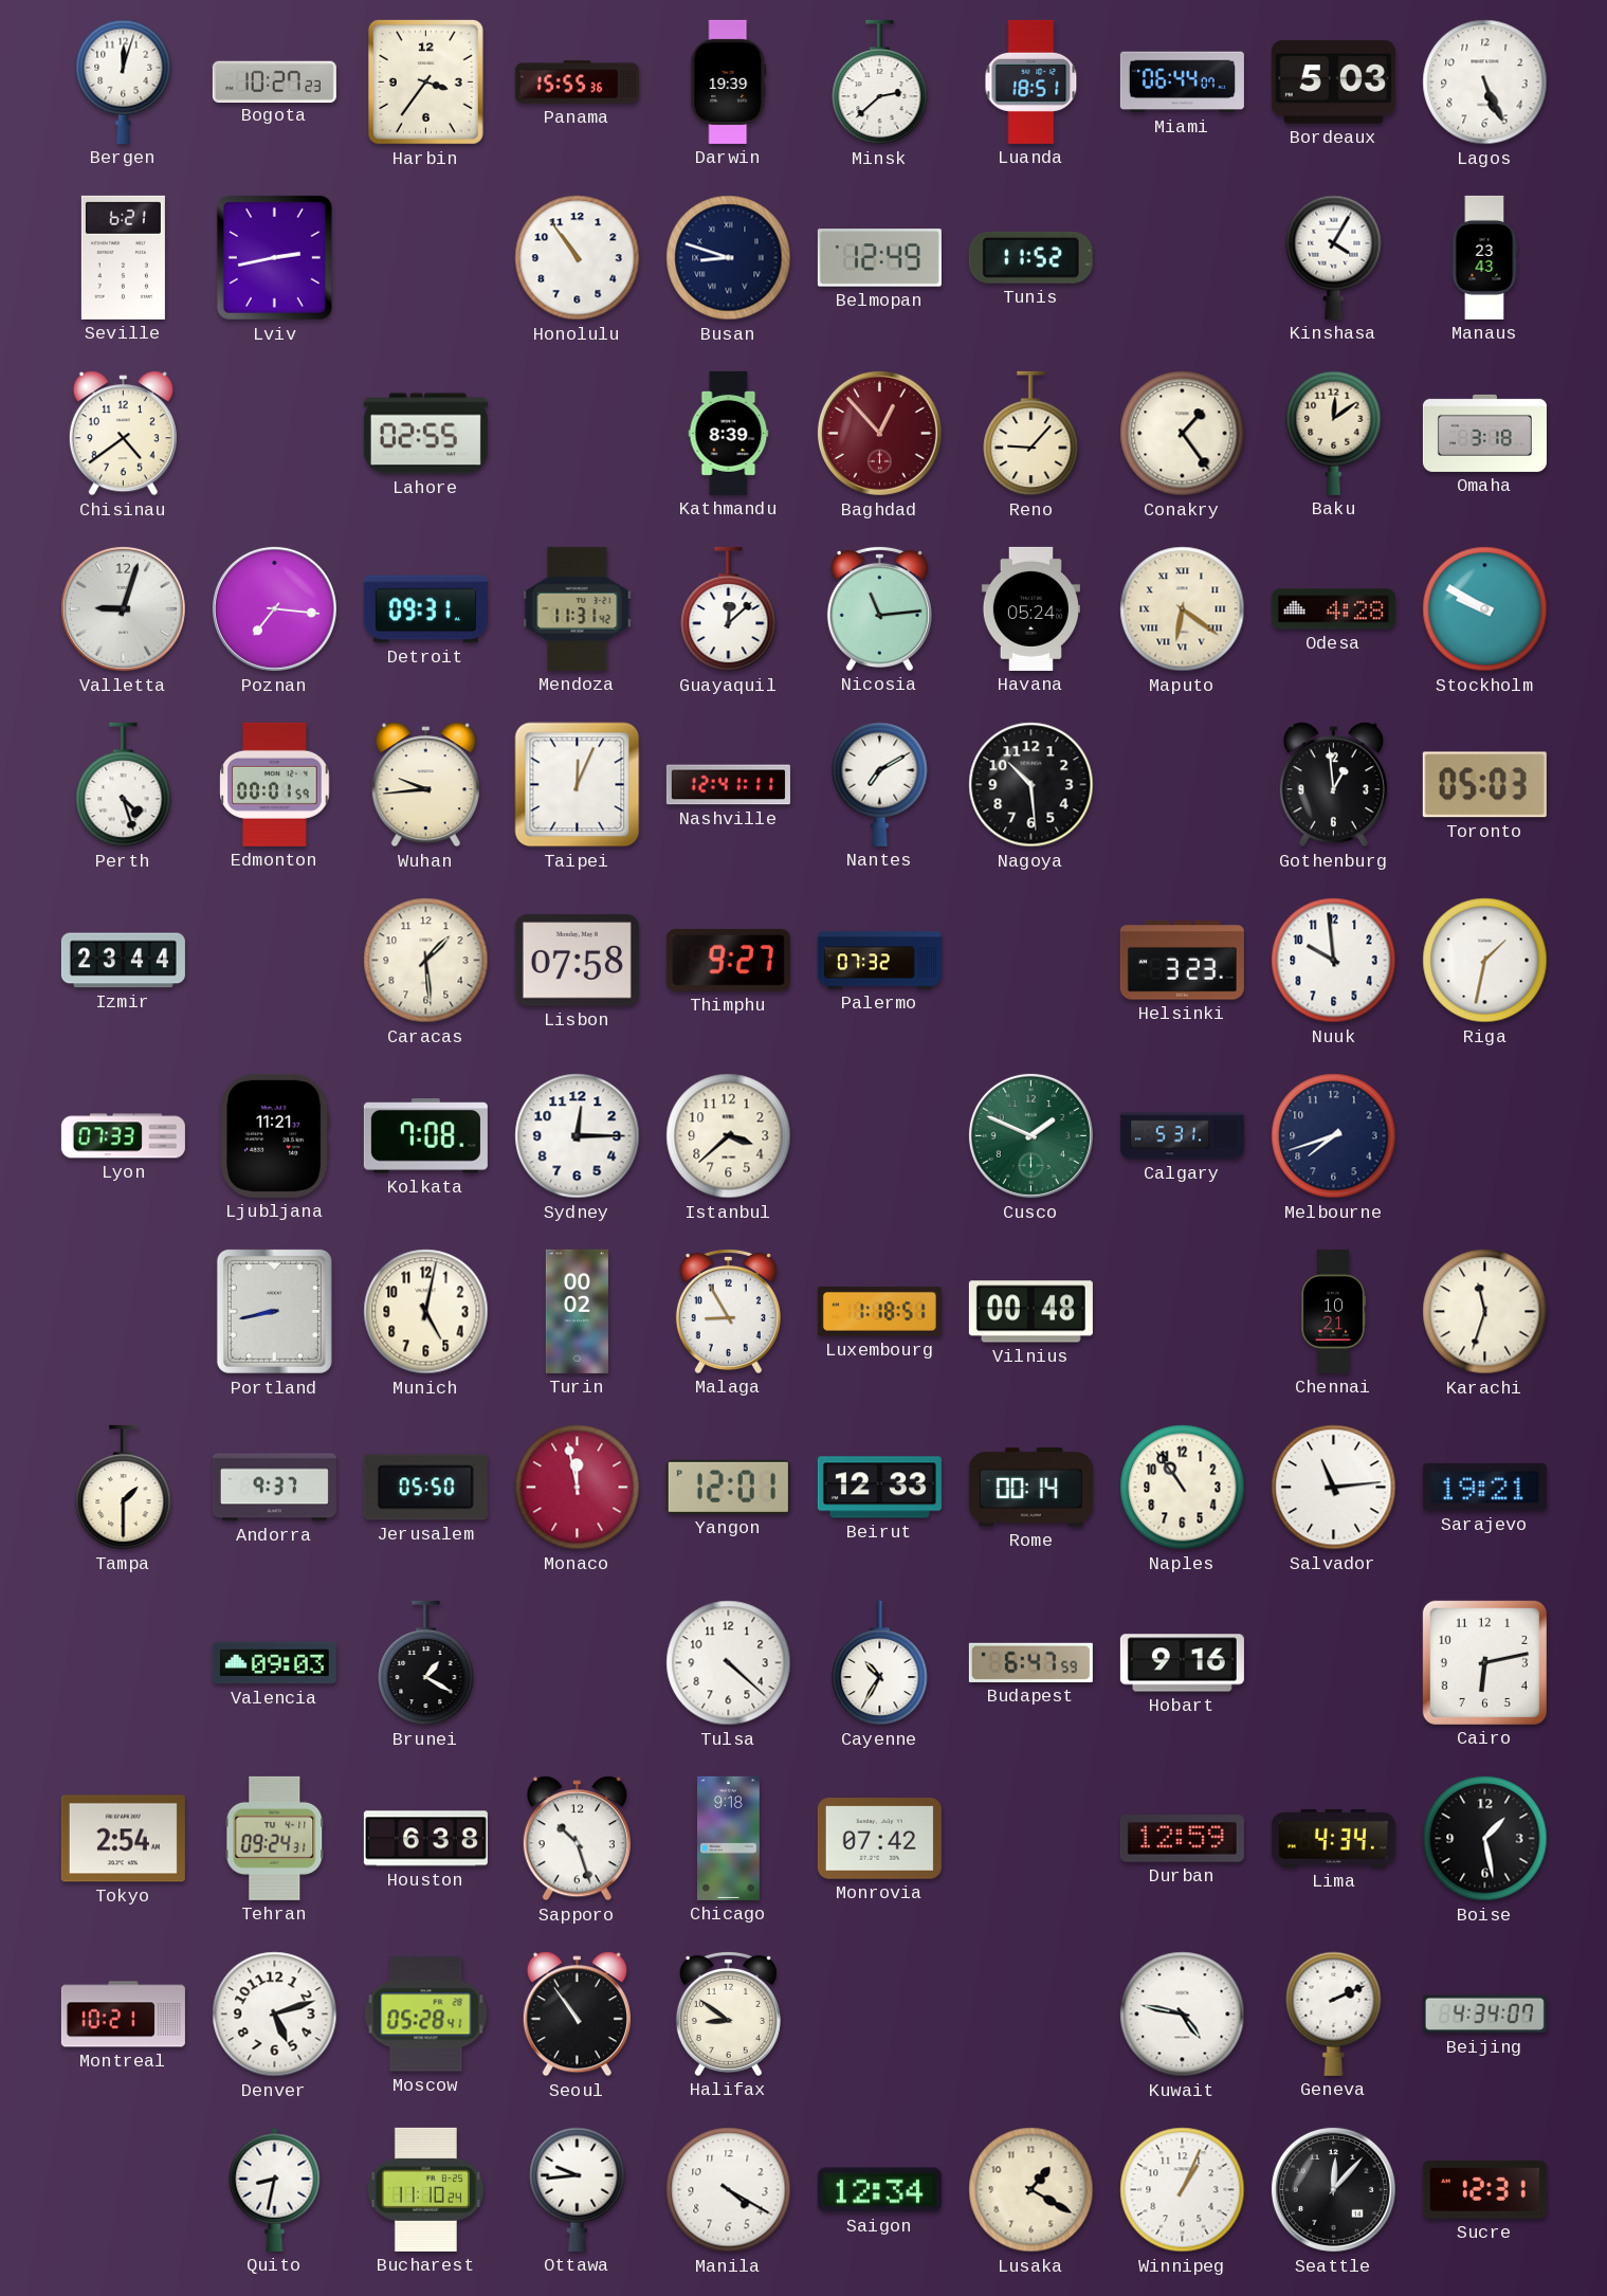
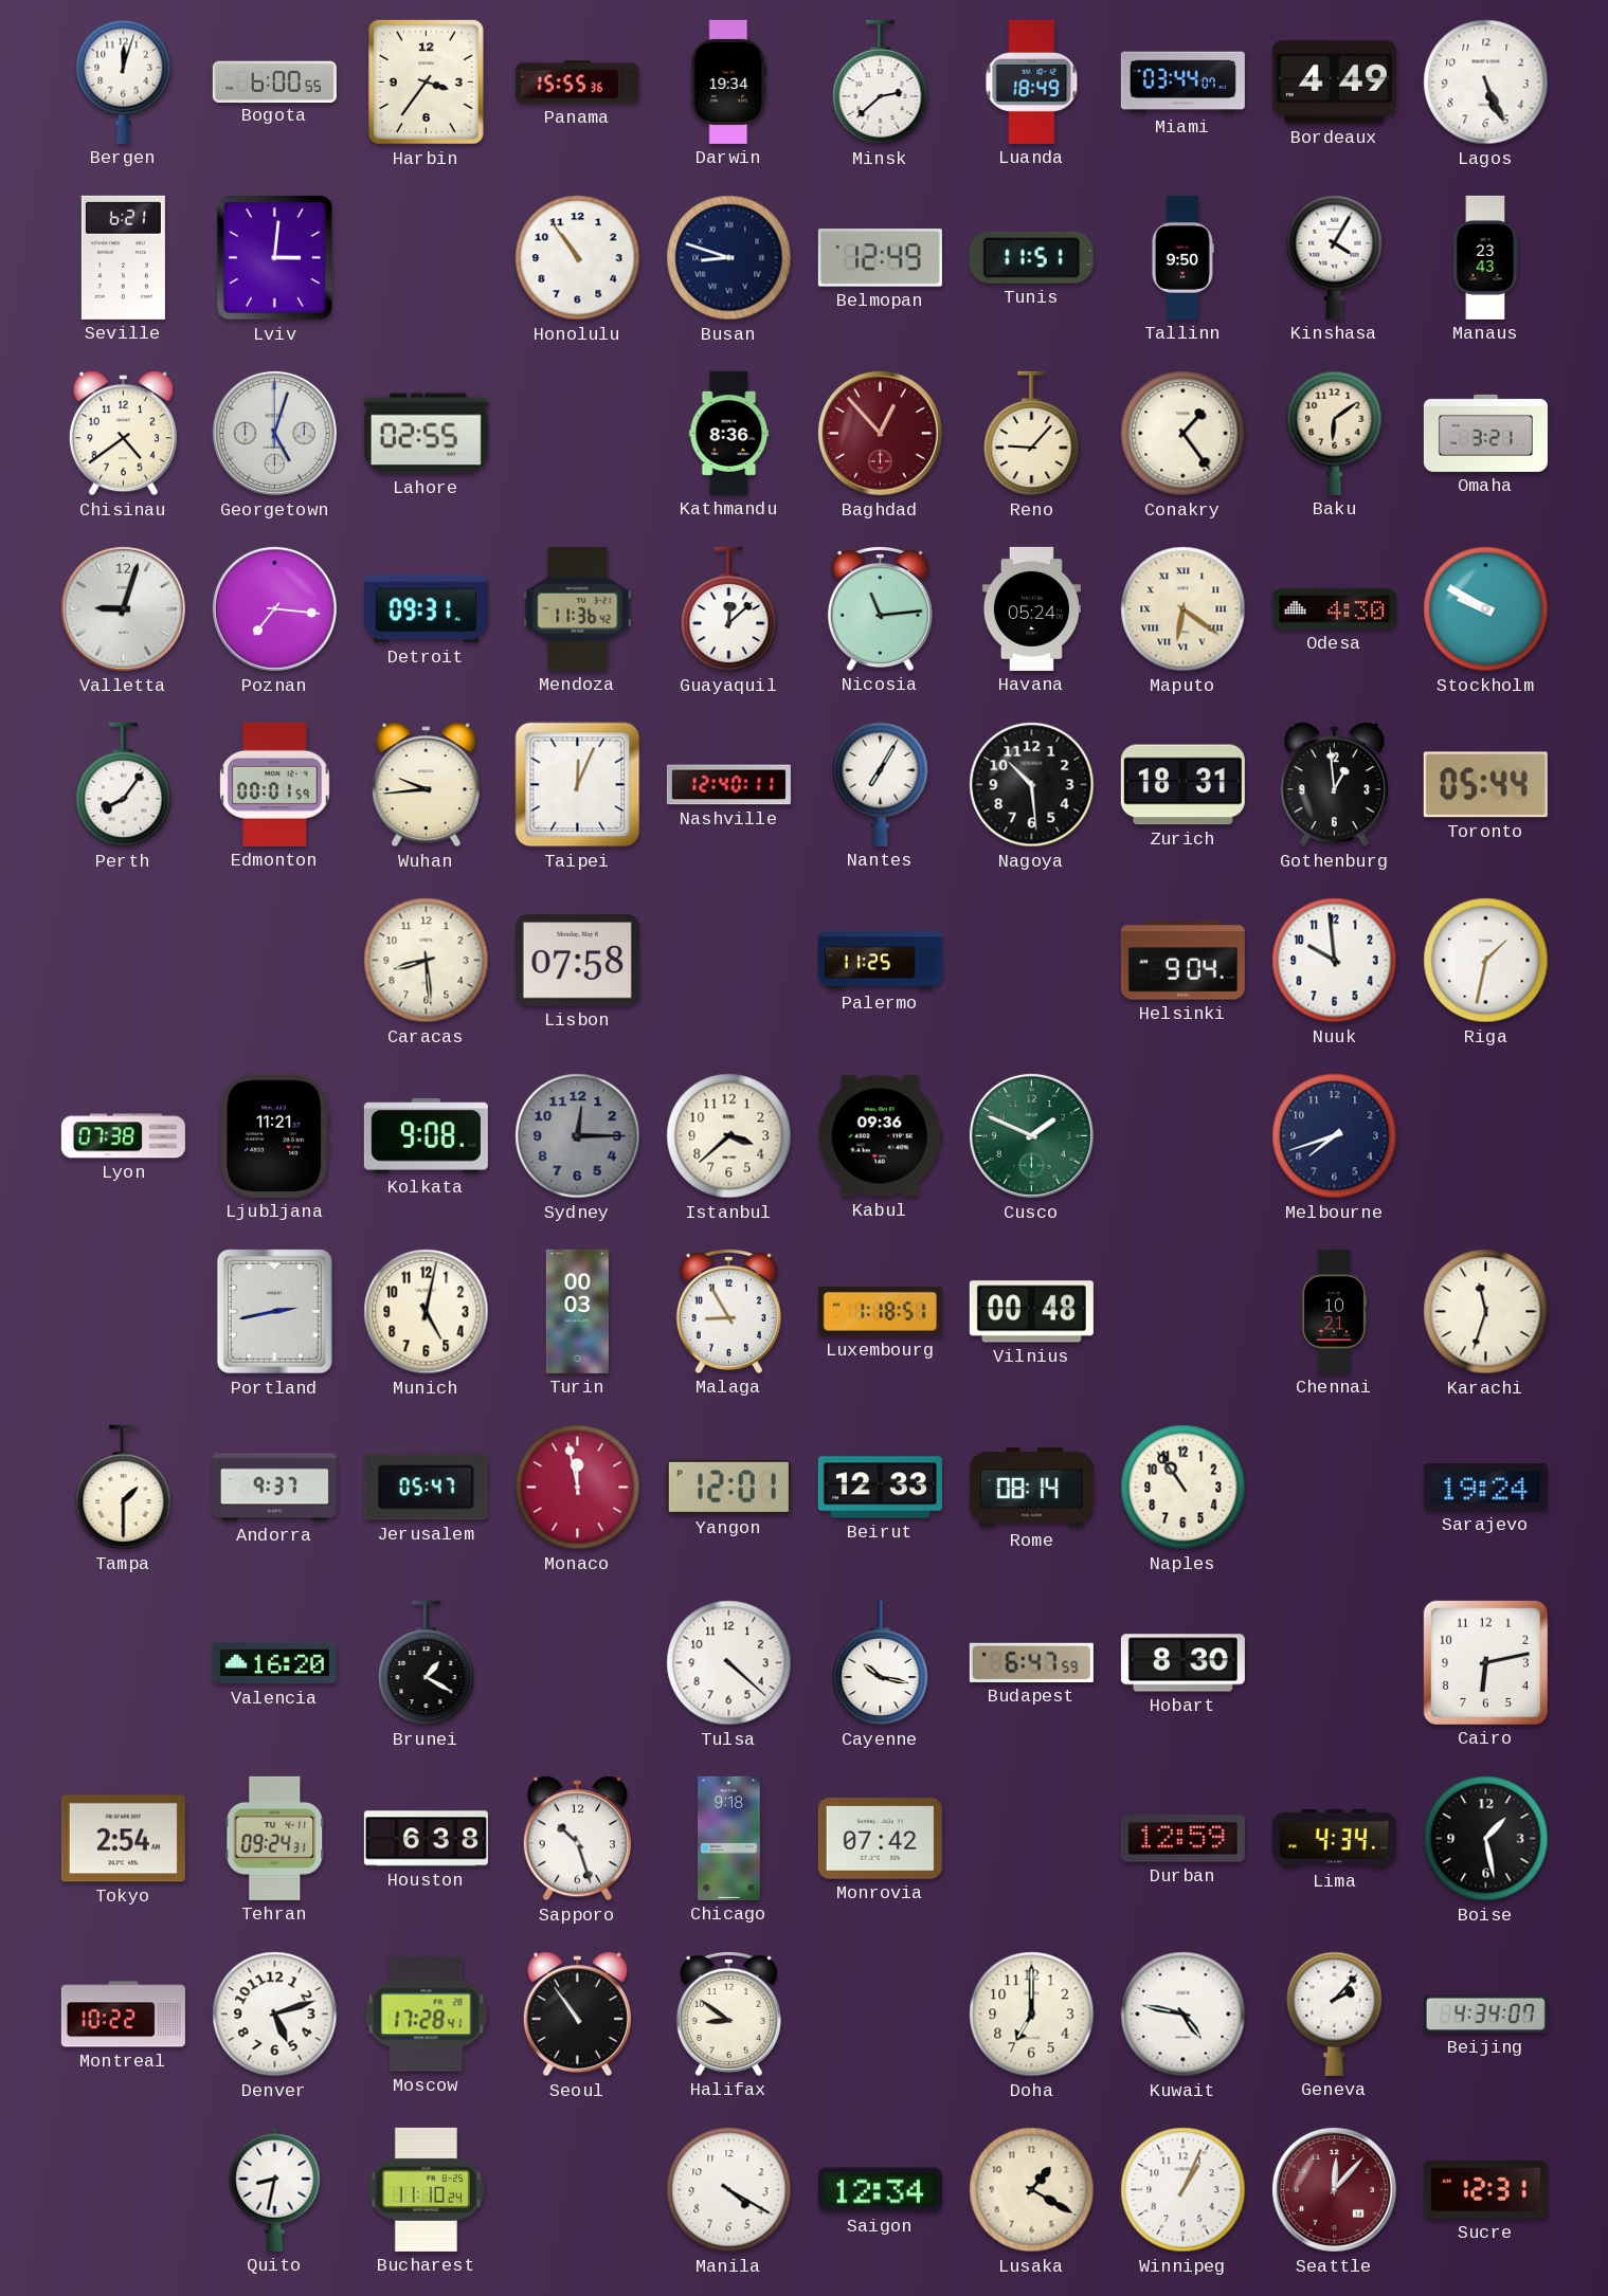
Bogota: 10:27 -> 6:00
Darwin: 19:39 -> 19:34
Luanda: 18:51 -> 18:49
Miami: 06:44 -> 03:44
Bordeaux: 5:03 -> 4:49
Lviv: 2:43 -> 3:01
Tunis: 11:52 -> 11:51
Tallinn: none -> 9:50
Georgetown: none -> 5:03
Kathmandu: 8:39 -> 8:36
Baku: 12:09 -> 6:09
Omaha: 3:18 -> 3:21
Mendoza: 11:31 -> 11:36
Odesa: 4:28 -> 4:30
Perth: 4:27 -> 8:06
Nashville: 12:41 -> 12:40
Nantes: 7:10 -> 7:05
Zurich: none -> 18:31
Toronto: 05:03 -> 05:44
Izmir: 23:44 -> none
Caracas: 1:29 -> 8:29
Thimphu: 9:27 -> none
Palermo: 07:32 -> 11:25
Helsinki: 3:23 -> 9:04
Lyon: 07:33 -> 07:38
Kolkata: 7:08 -> 9:08
Sydney dial: white -> grey
Kabul: none -> 09:36
Calgary: 5:31 -> none
Portland: 8:43 -> 2:43
Turin: 00:02 -> 00:03
Jerusalem: 05:50 -> 05:47
Rome: 00:14 -> 08:14
Salvador: 11:14 -> none
Sarajevo: 19:21 -> 19:24
Valencia: 09:03 -> 16:20
Cayenne: 10:35 -> 10:17
Hobart: 9:16 -> 8:30
Montreal: 10:21 -> 10:22
Moscow: 05:28 -> 17:28
Doha: none -> 7:00
Geneva: 2:11 -> 2:07
Ottawa: 9:44 -> none
Seattle dial: black -> burgundy
